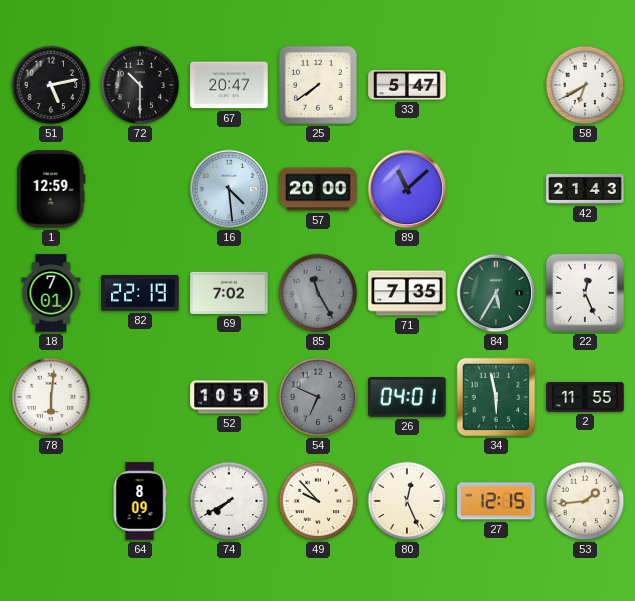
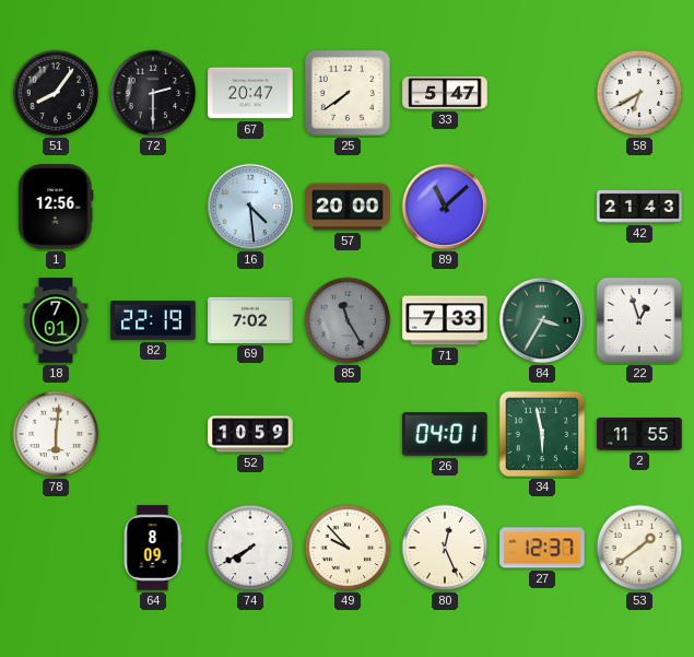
51: 5:13 -> 8:06
72: 10:30 -> 2:30
1: 12:59 -> 12:56
71: 7:35 -> 7:33
84: 5:35 -> 3:35
22: 12:26 -> 12:57
54: 6:49 -> none
27: 12:15 -> 12:37
53: 1:44 -> 1:39
